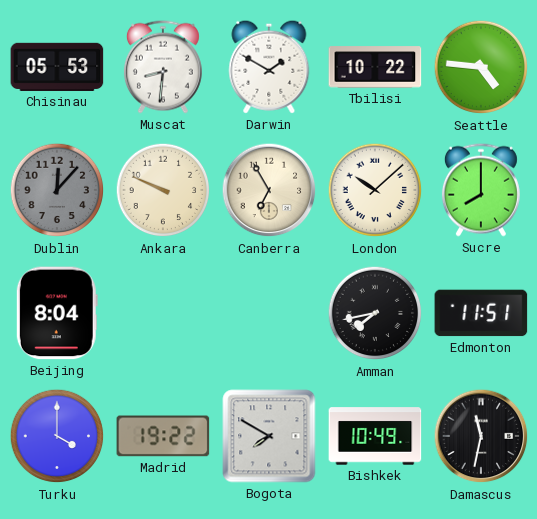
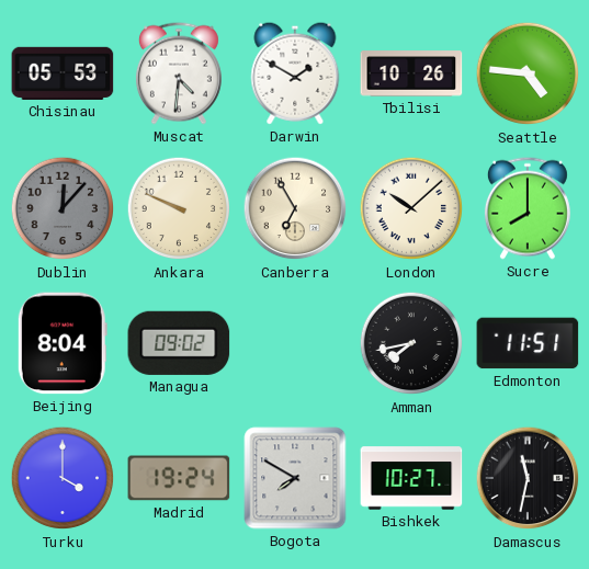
Muscat: 8:31 -> 4:31
Tbilisi: 10:22 -> 10:26
Managua: none -> 09:02
Madrid: 19:22 -> 19:24
Bishkek: 10:49 -> 10:27
